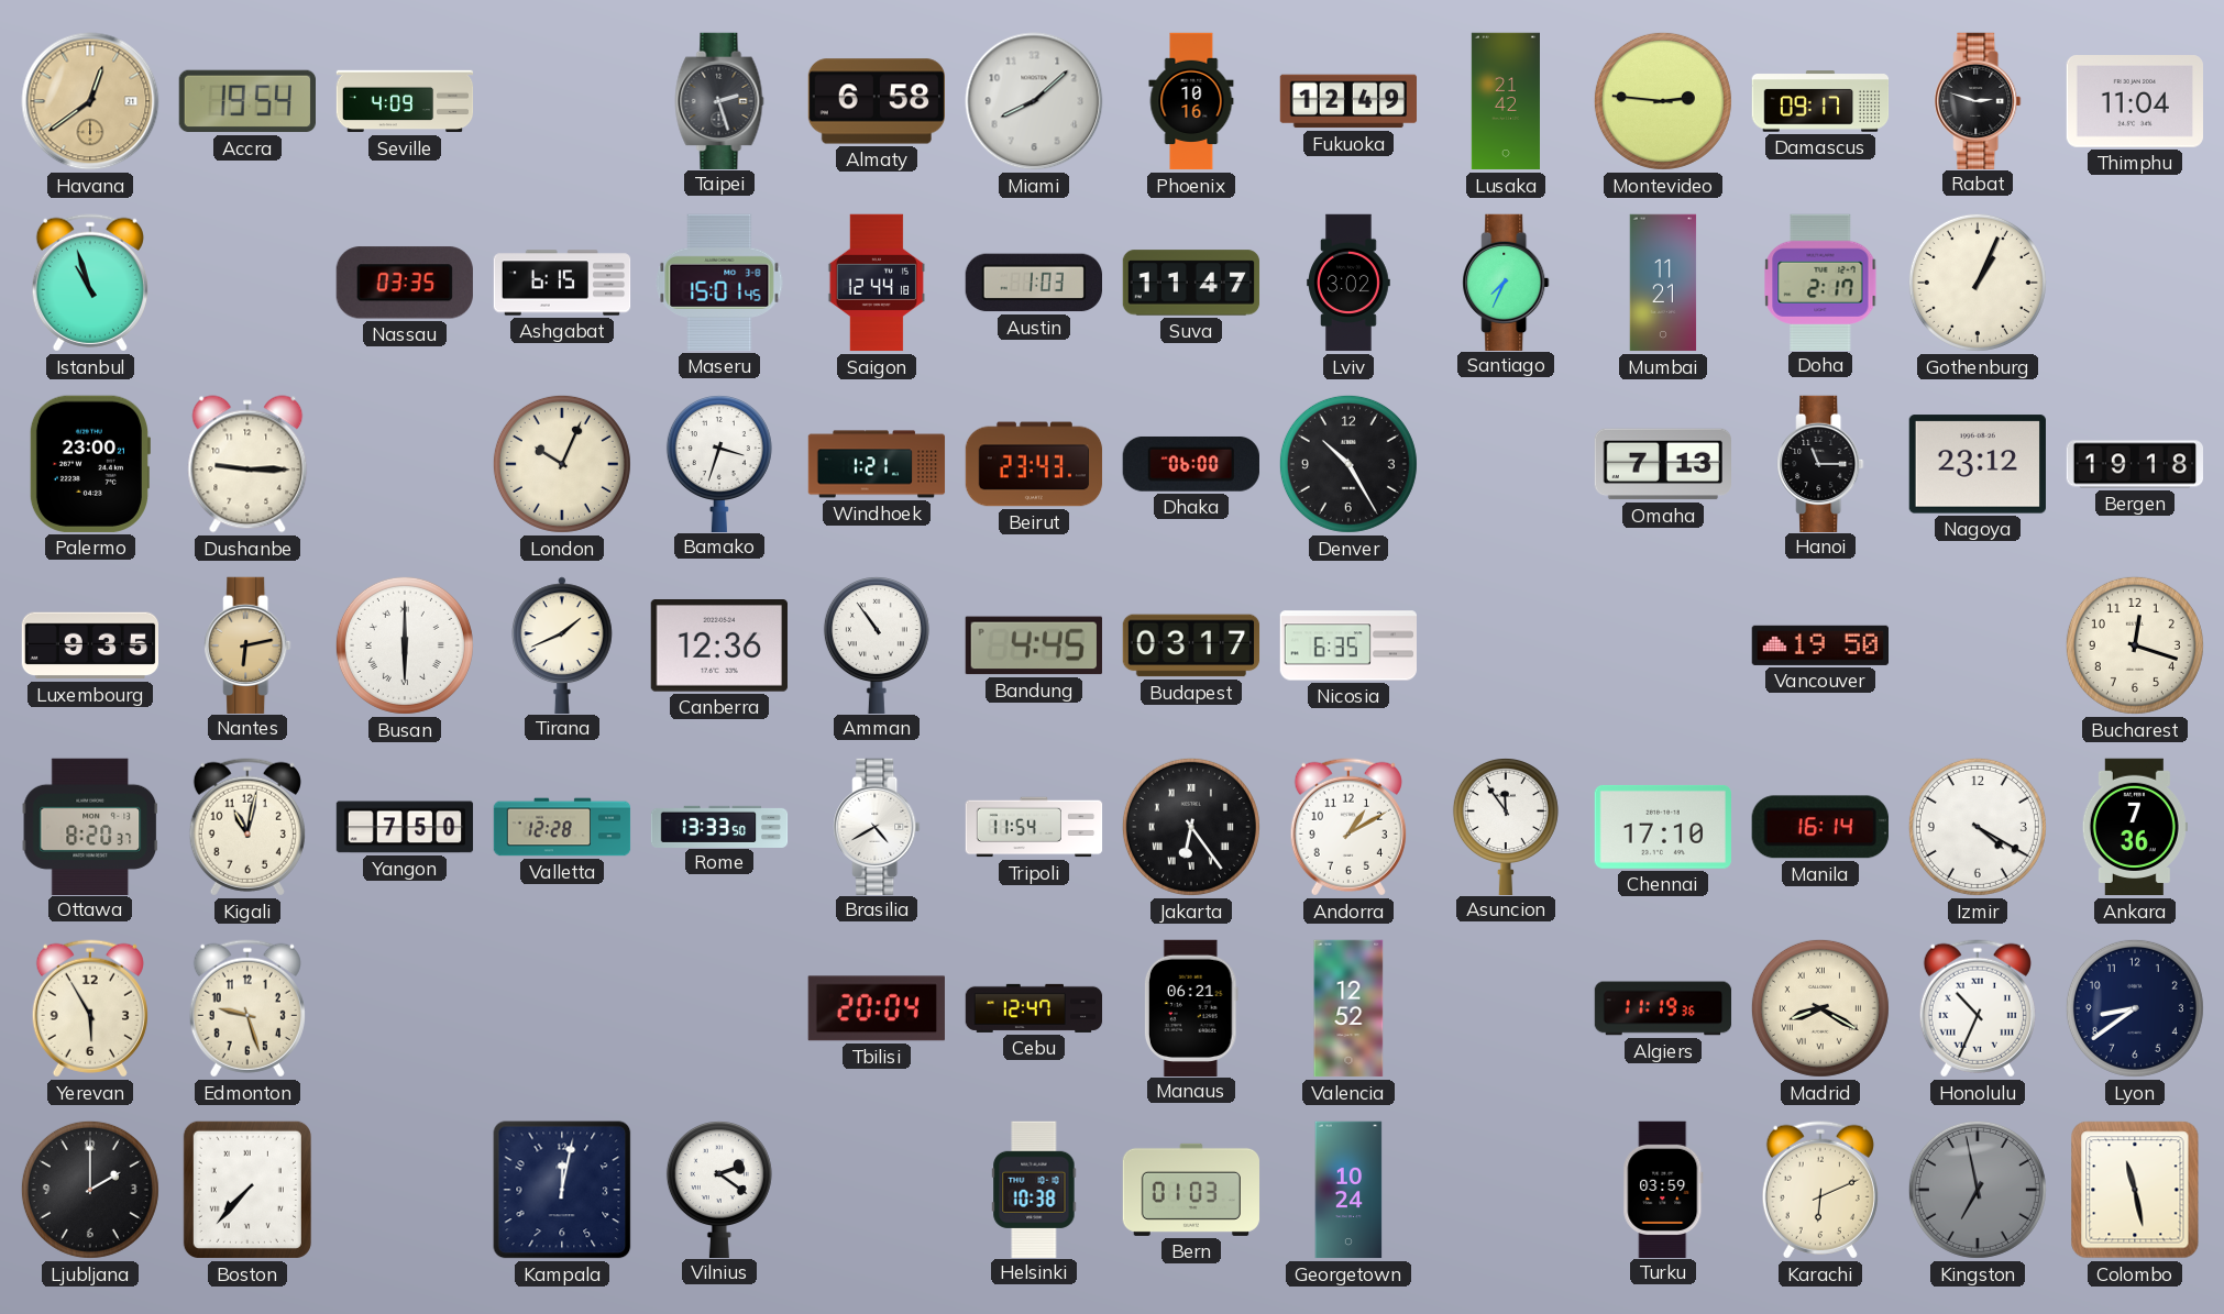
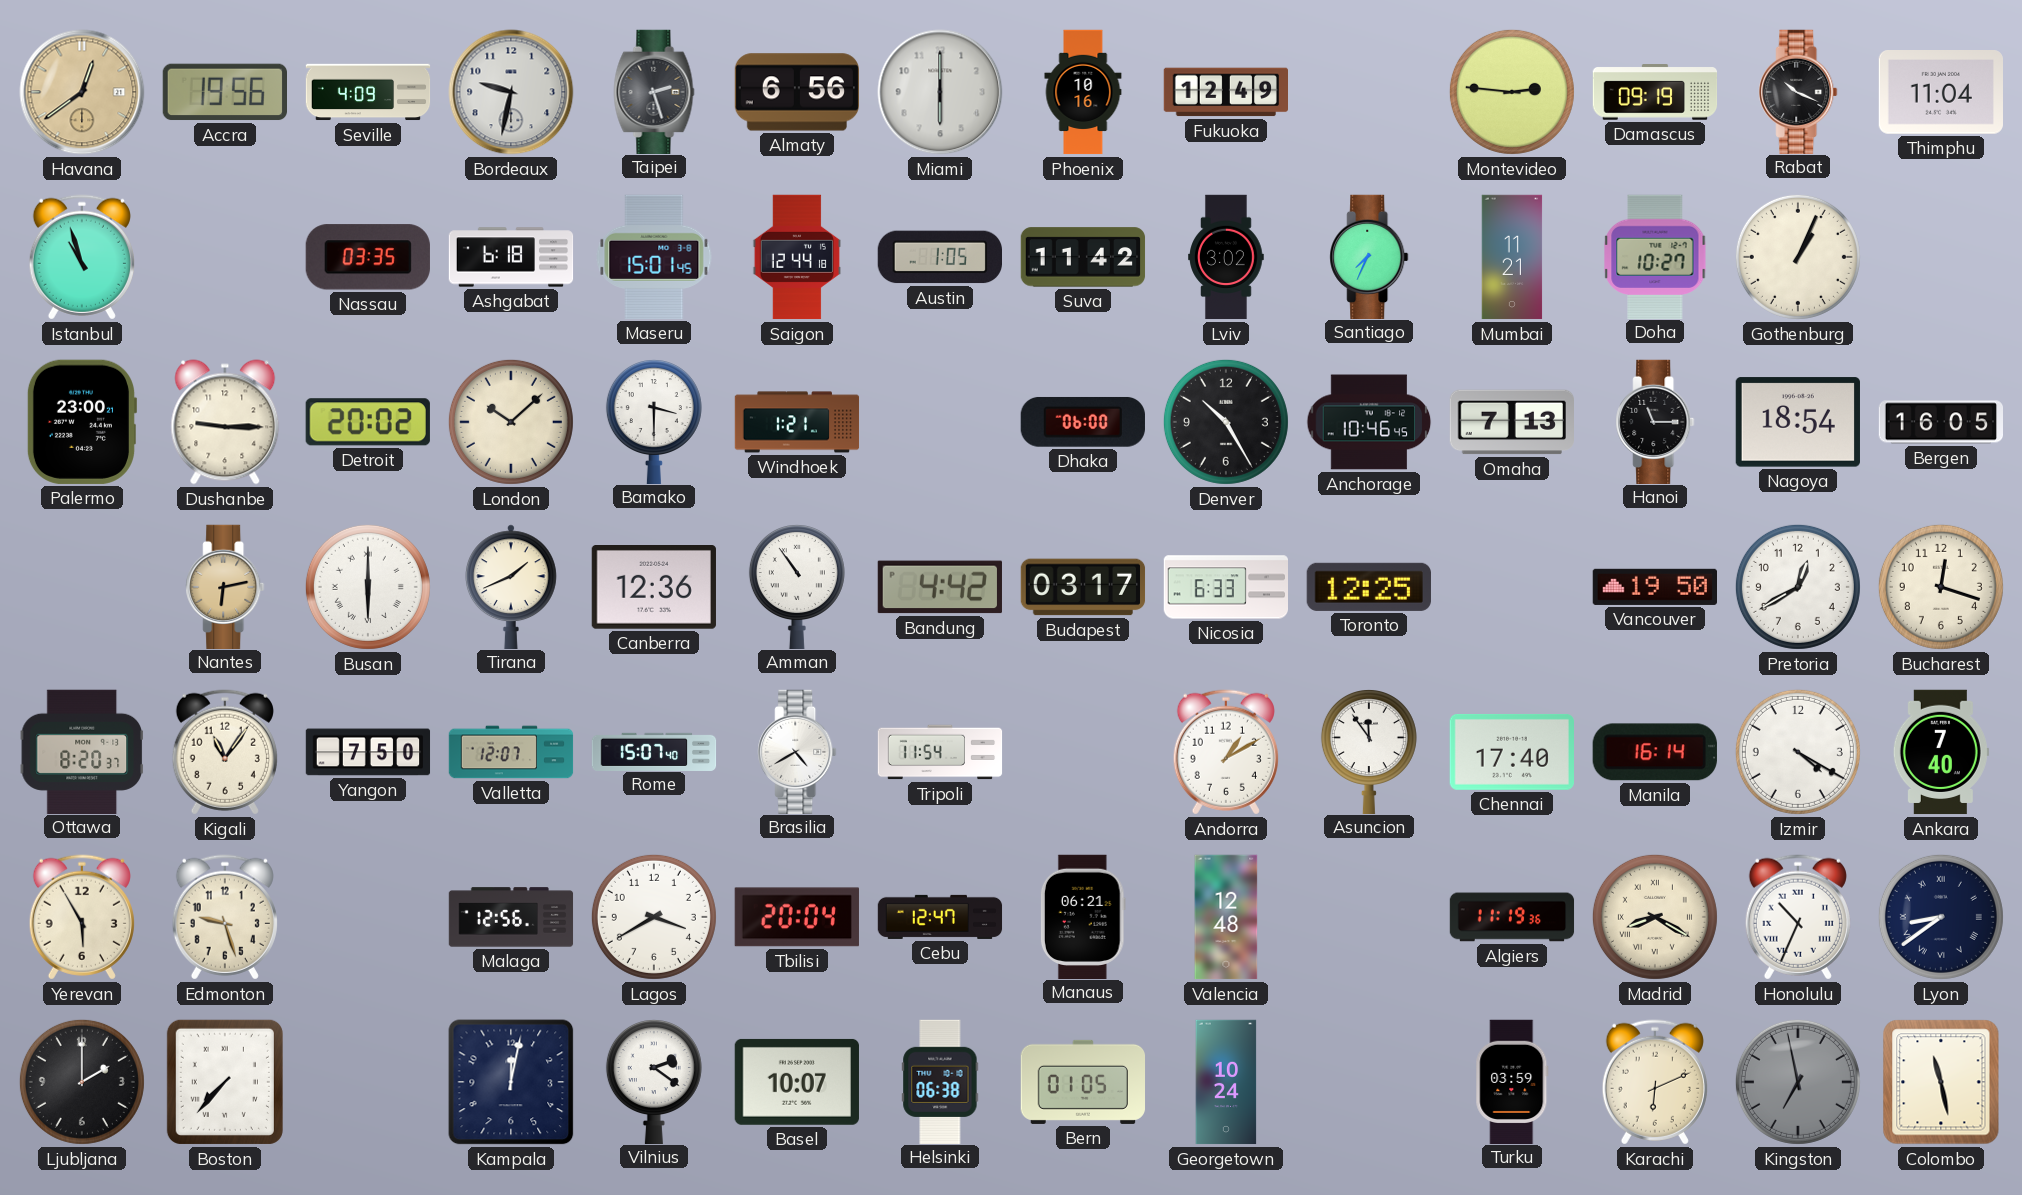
Accra: 19:54 -> 19:56
Bordeaux: none -> 9:32
Almaty: 6:58 -> 6:56
Miami: 8:08 -> 6:00
Lusaka: 21:42 -> none
Damascus: 09:17 -> 09:19
Rabat: 2:48 -> 10:19
Ashgabat: 6:15 -> 6:18
Austin: 1:03 -> 1:05
Suva: 11:47 -> 11:42
Doha: 2:17 -> 10:27
Detroit: none -> 20:02
London: 10:04 -> 10:08
Bamako: 3:33 -> 3:30
Beirut: 23:43 -> none
Anchorage: none -> 10:46
Nagoya: 23:12 -> 18:54
Bergen: 19:18 -> 16:05
Luxembourg: 9:35 -> none
Bandung: 4:45 -> 4:42
Nicosia: 6:35 -> 6:33
Toronto: none -> 12:25
Pretoria: none -> 12:40
Kigali: 11:02 -> 11:06
Valletta: 12:28 -> 12:07
Rome: 13:33 -> 15:07
Jakarta: 6:24 -> none
Chennai: 17:10 -> 17:40
Ankara: 7:36 -> 7:40
Malaga: none -> 12:56
Lagos: none -> 3:40
Valencia: 12:52 -> 12:48
Lyon numerals: Arabic -> Roman
Basel: none -> 10:07
Helsinki: 10:38 -> 06:38
Bern: 01:03 -> 01:05
